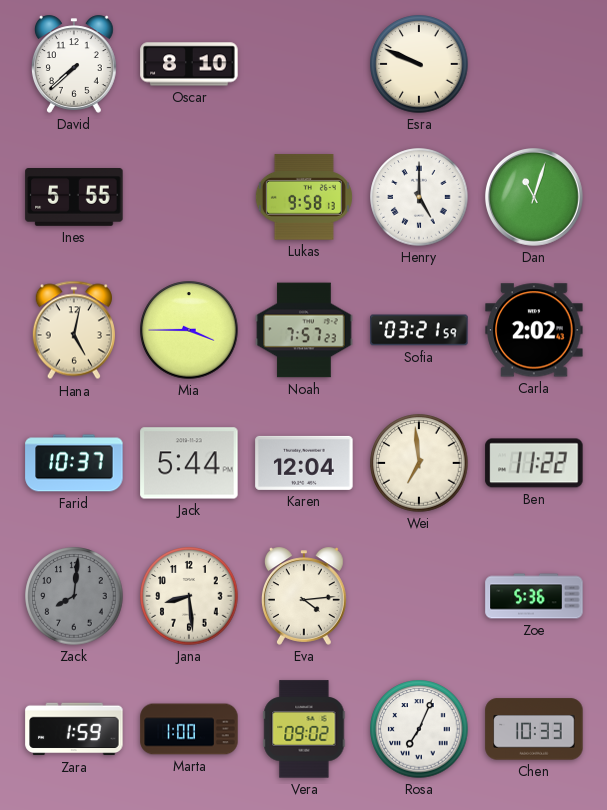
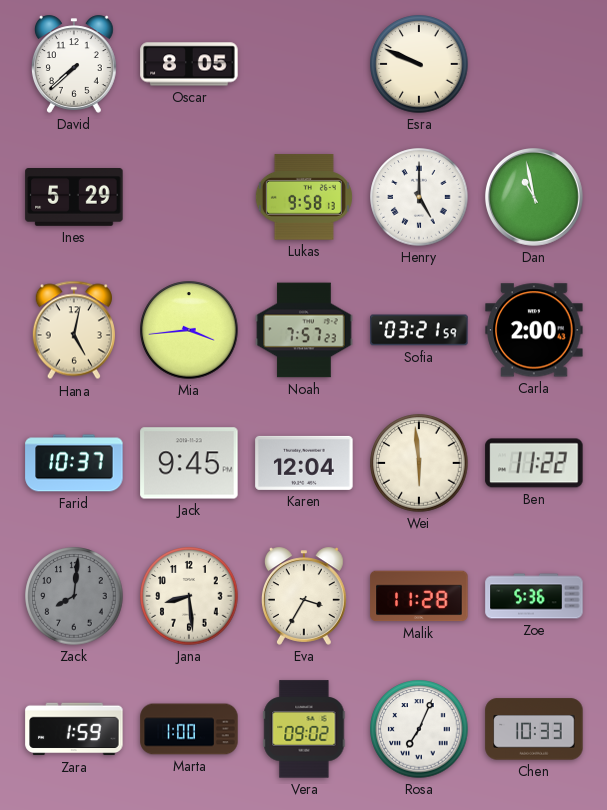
Oscar: 8:10 -> 8:05
Ines: 5:55 -> 5:29
Dan: 11:03 -> 10:58
Mia: 3:45 -> 3:44
Carla: 2:02 -> 2:00
Jack: 5:44 -> 9:45
Wei: 6:59 -> 5:59
Eva: 4:14 -> 3:35
Malik: none -> 11:28
